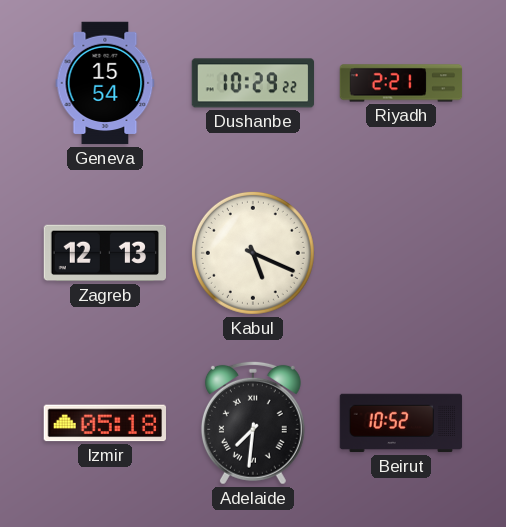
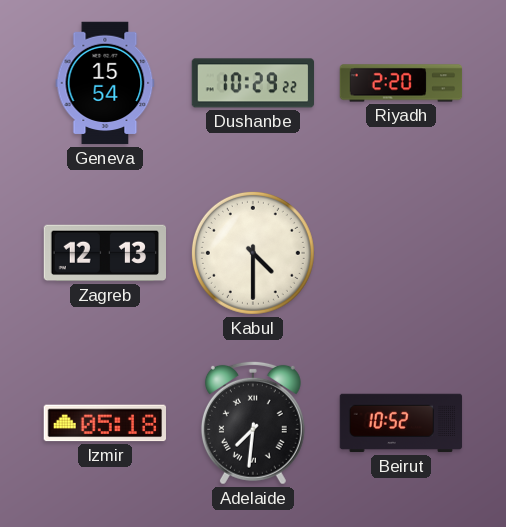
Riyadh: 2:21 -> 2:20
Kabul: 5:19 -> 4:30
